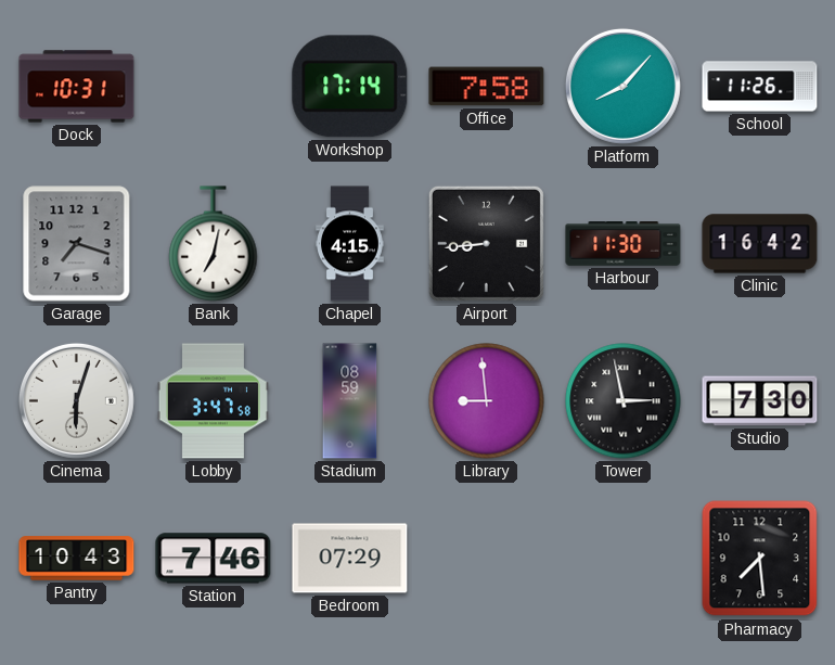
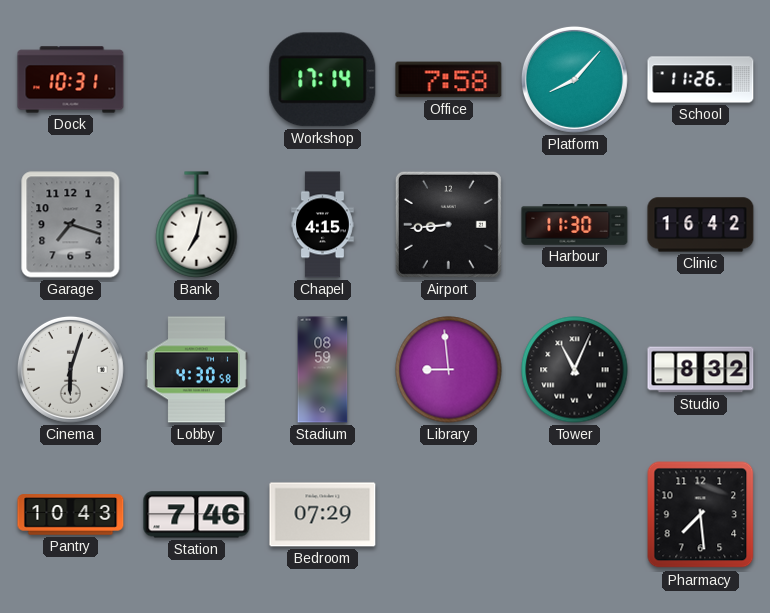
Lobby: 3:47 -> 4:30
Tower: 2:58 -> 11:04
Studio: 7:30 -> 8:32
